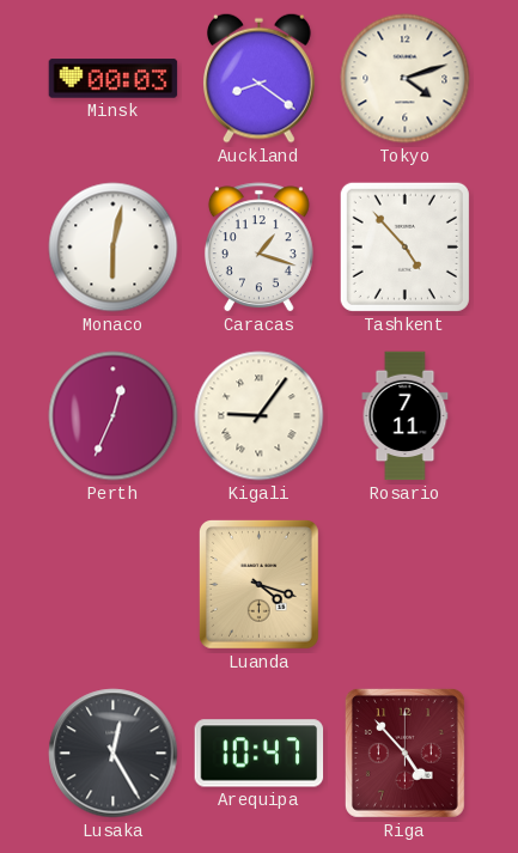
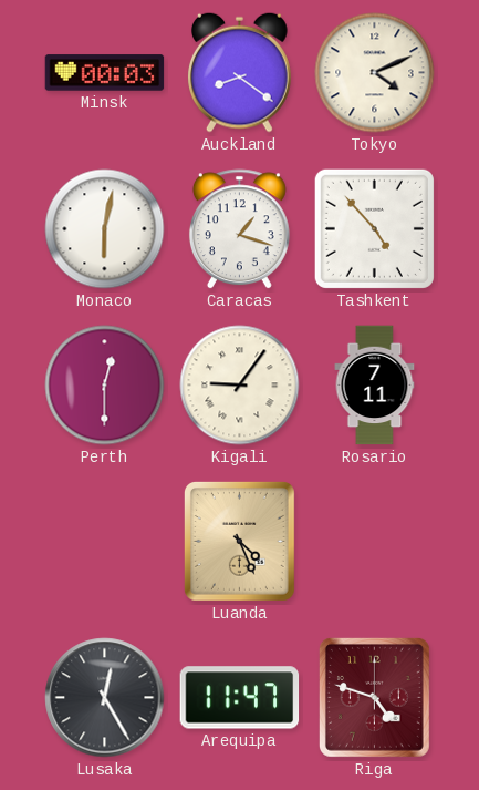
Tokyo: 4:12 -> 4:11
Perth: 12:34 -> 12:30
Luanda: 4:18 -> 4:26
Arequipa: 10:47 -> 11:47
Riga: 4:53 -> 4:48
